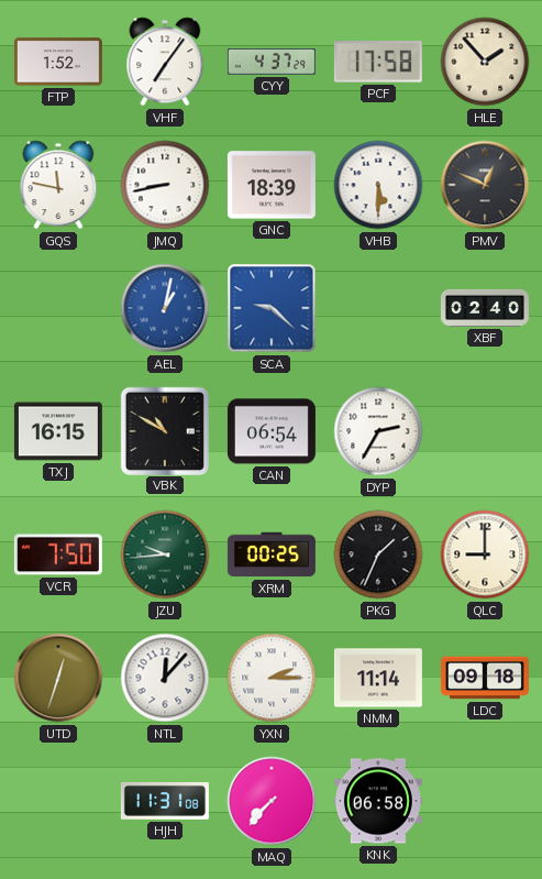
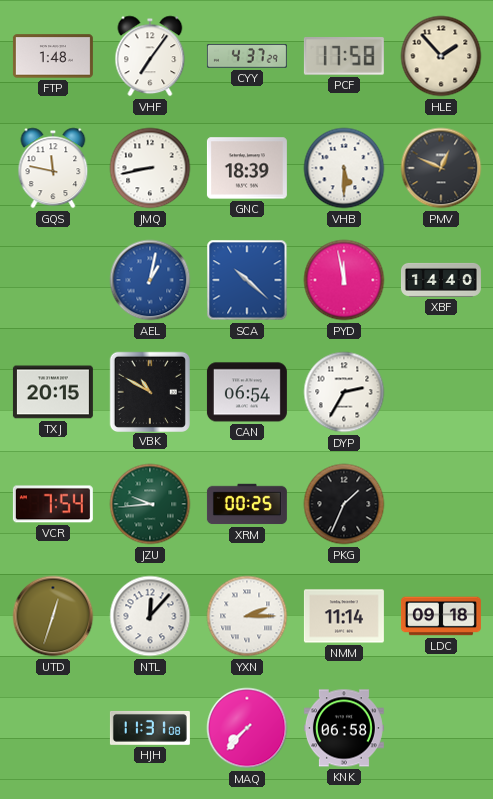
FTP: 1:52 -> 1:48
SCA: 9:22 -> 10:22
PYD: none -> 11:58
XBF: 02:40 -> 14:40
TXJ: 16:15 -> 20:15
VCR: 7:50 -> 7:54
QLC: 9:00 -> none
